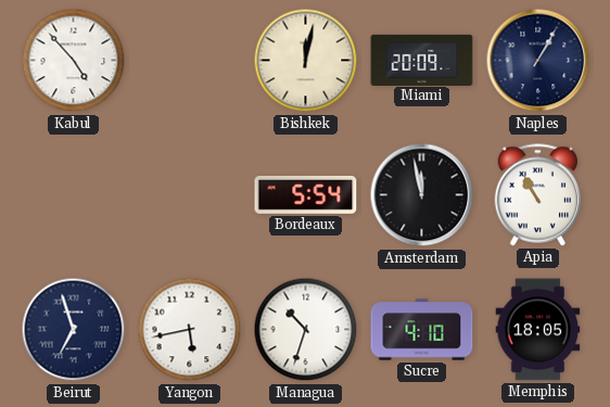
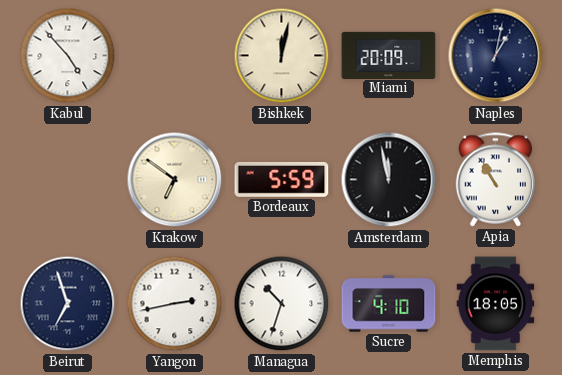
Naples: 1:05 -> 1:02
Krakow: none -> 6:51
Bordeaux: 5:54 -> 5:59
Yangon: 5:43 -> 2:43
